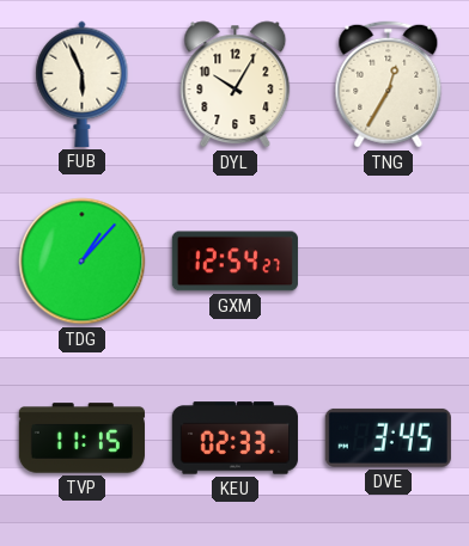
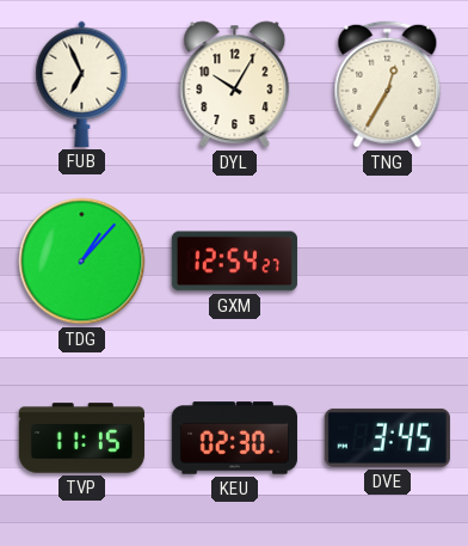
FUB: 5:56 -> 6:56
KEU: 02:33 -> 02:30
